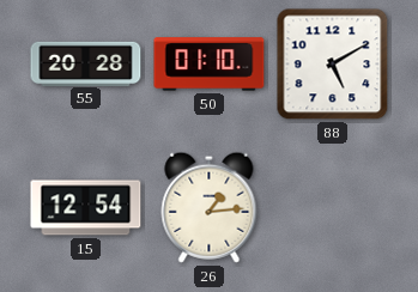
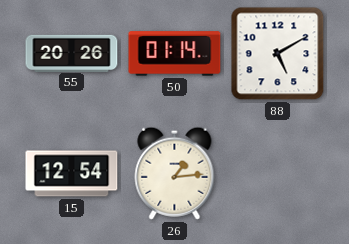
55: 20:28 -> 20:26
50: 01:10 -> 01:14
